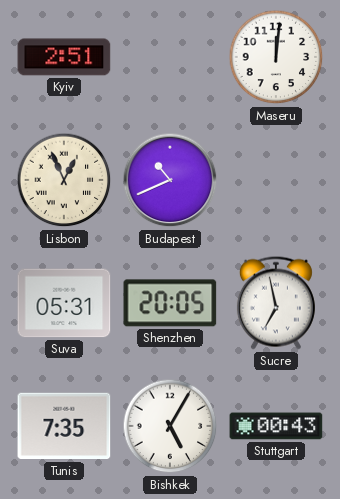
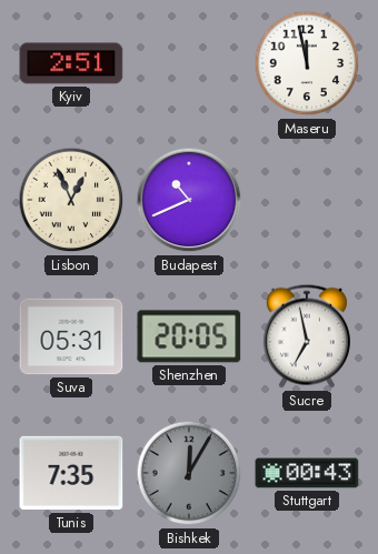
Maseru: 12:01 -> 11:58
Bishkek: 5:05 -> 12:05
Bishkek dial: white -> grey
